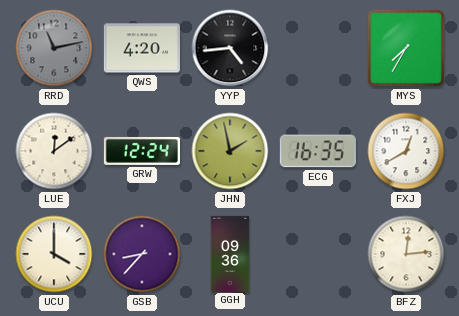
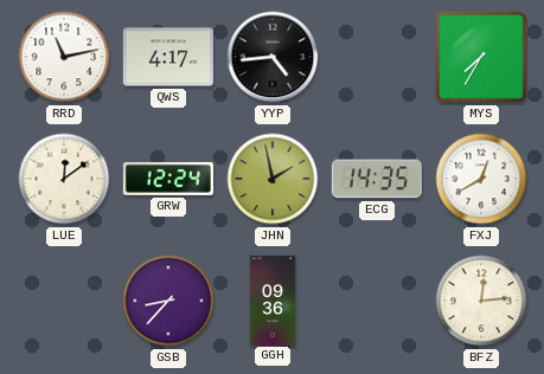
RRD dial: grey -> white
QWS: 4:20 -> 4:17
ECG: 16:35 -> 14:35
UCU: 4:00 -> none
